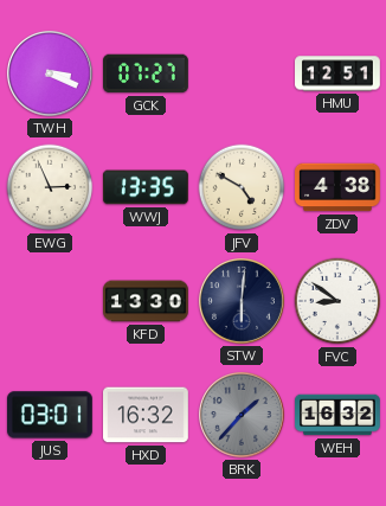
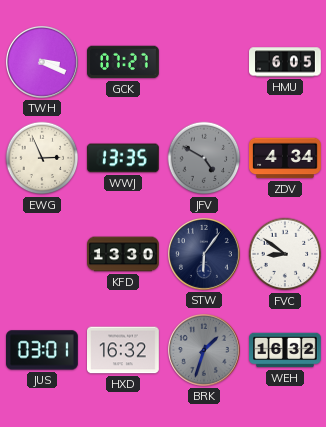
HMU: 12:51 -> 6:05
JFV dial: cream -> grey
ZDV: 4:38 -> 4:34
STW: 6:01 -> 6:06
BRK: 1:37 -> 1:33
